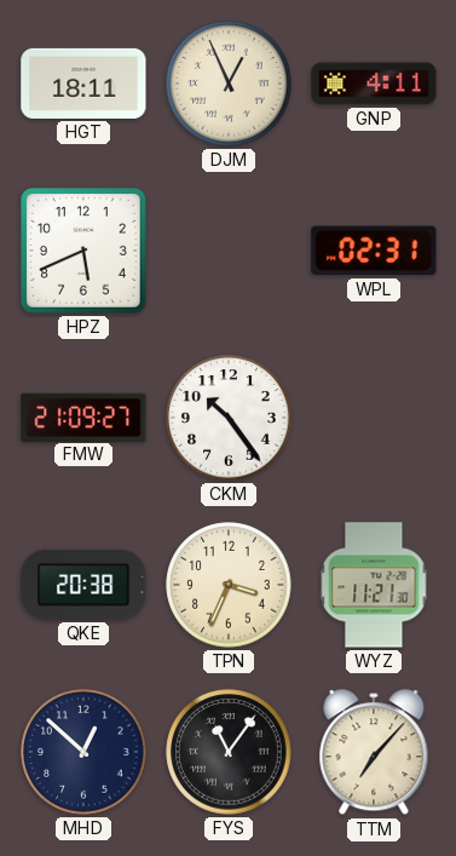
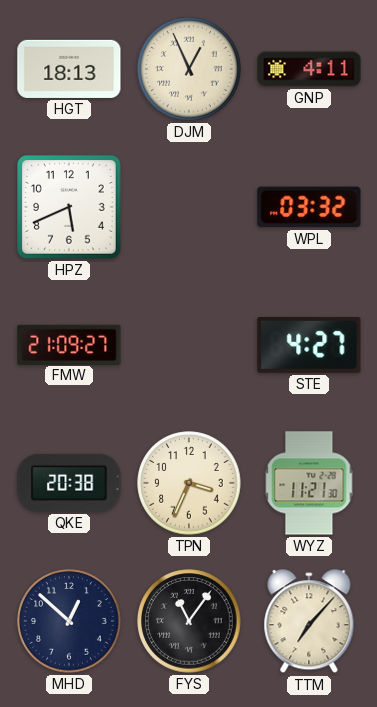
HGT: 18:11 -> 18:13
WPL: 02:31 -> 03:32
CKM: 10:24 -> none
STE: none -> 4:27
